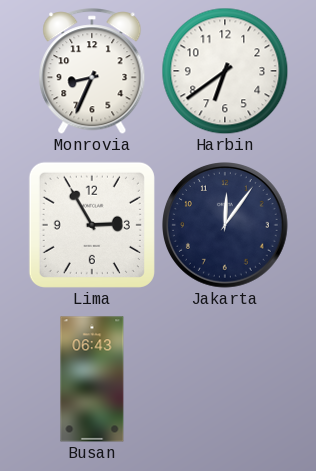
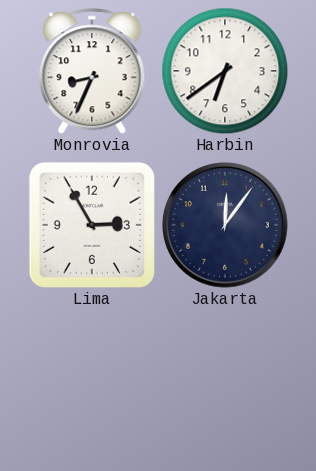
Busan: 06:43 -> none
